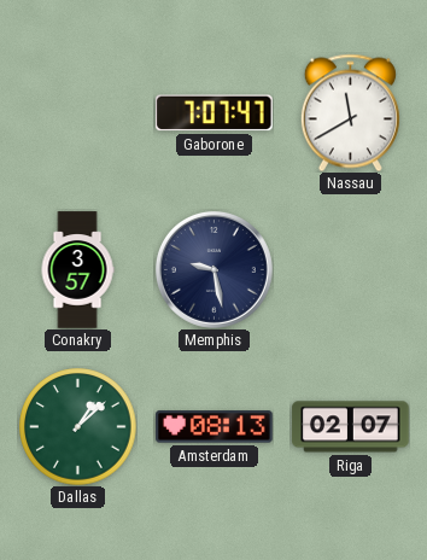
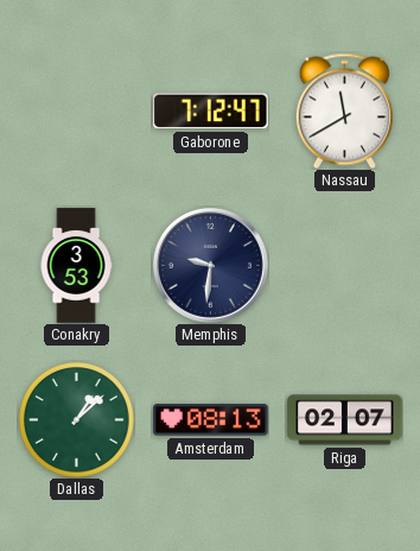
Gaborone: 7:07 -> 7:12
Conakry: 3:57 -> 3:53
Memphis: 9:28 -> 9:31
